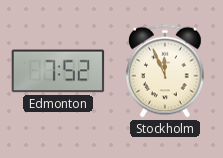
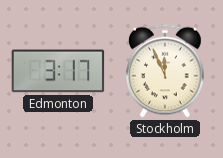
Edmonton: 7:52 -> 3:17
